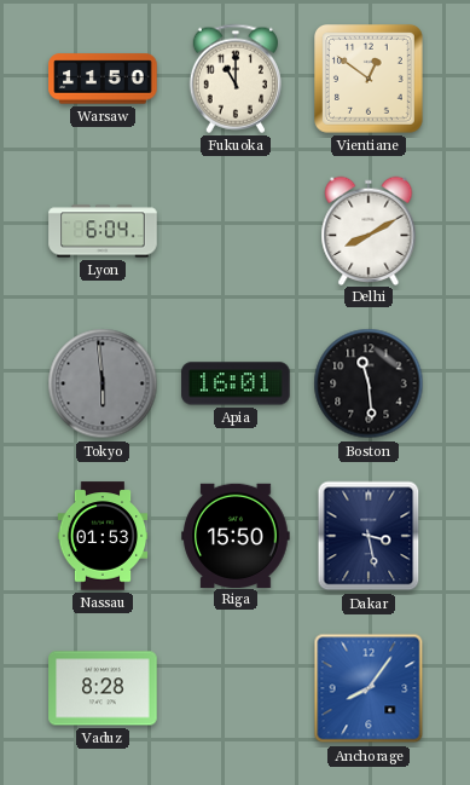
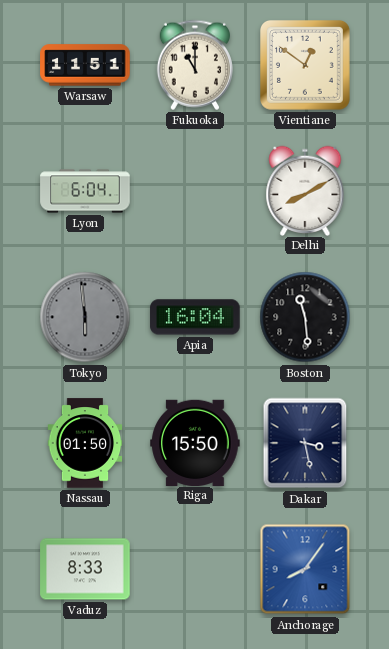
Warsaw: 11:50 -> 11:51
Apia: 16:01 -> 16:04
Nassau: 01:53 -> 01:50
Vaduz: 8:28 -> 8:33
